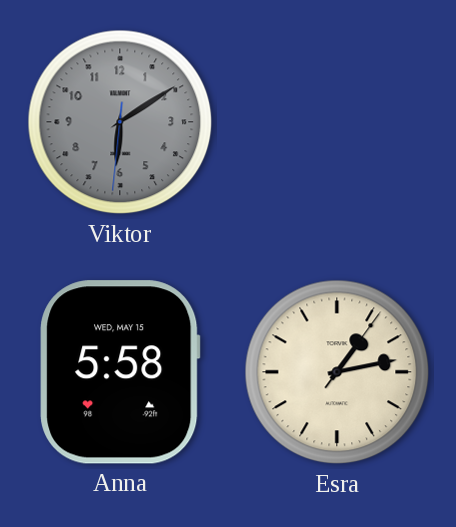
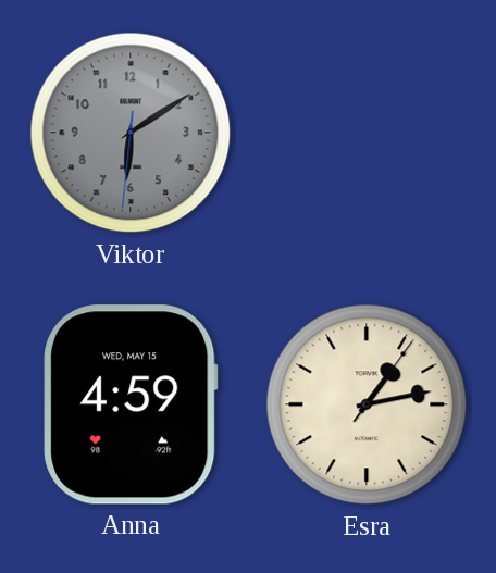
Anna: 5:58 -> 4:59
